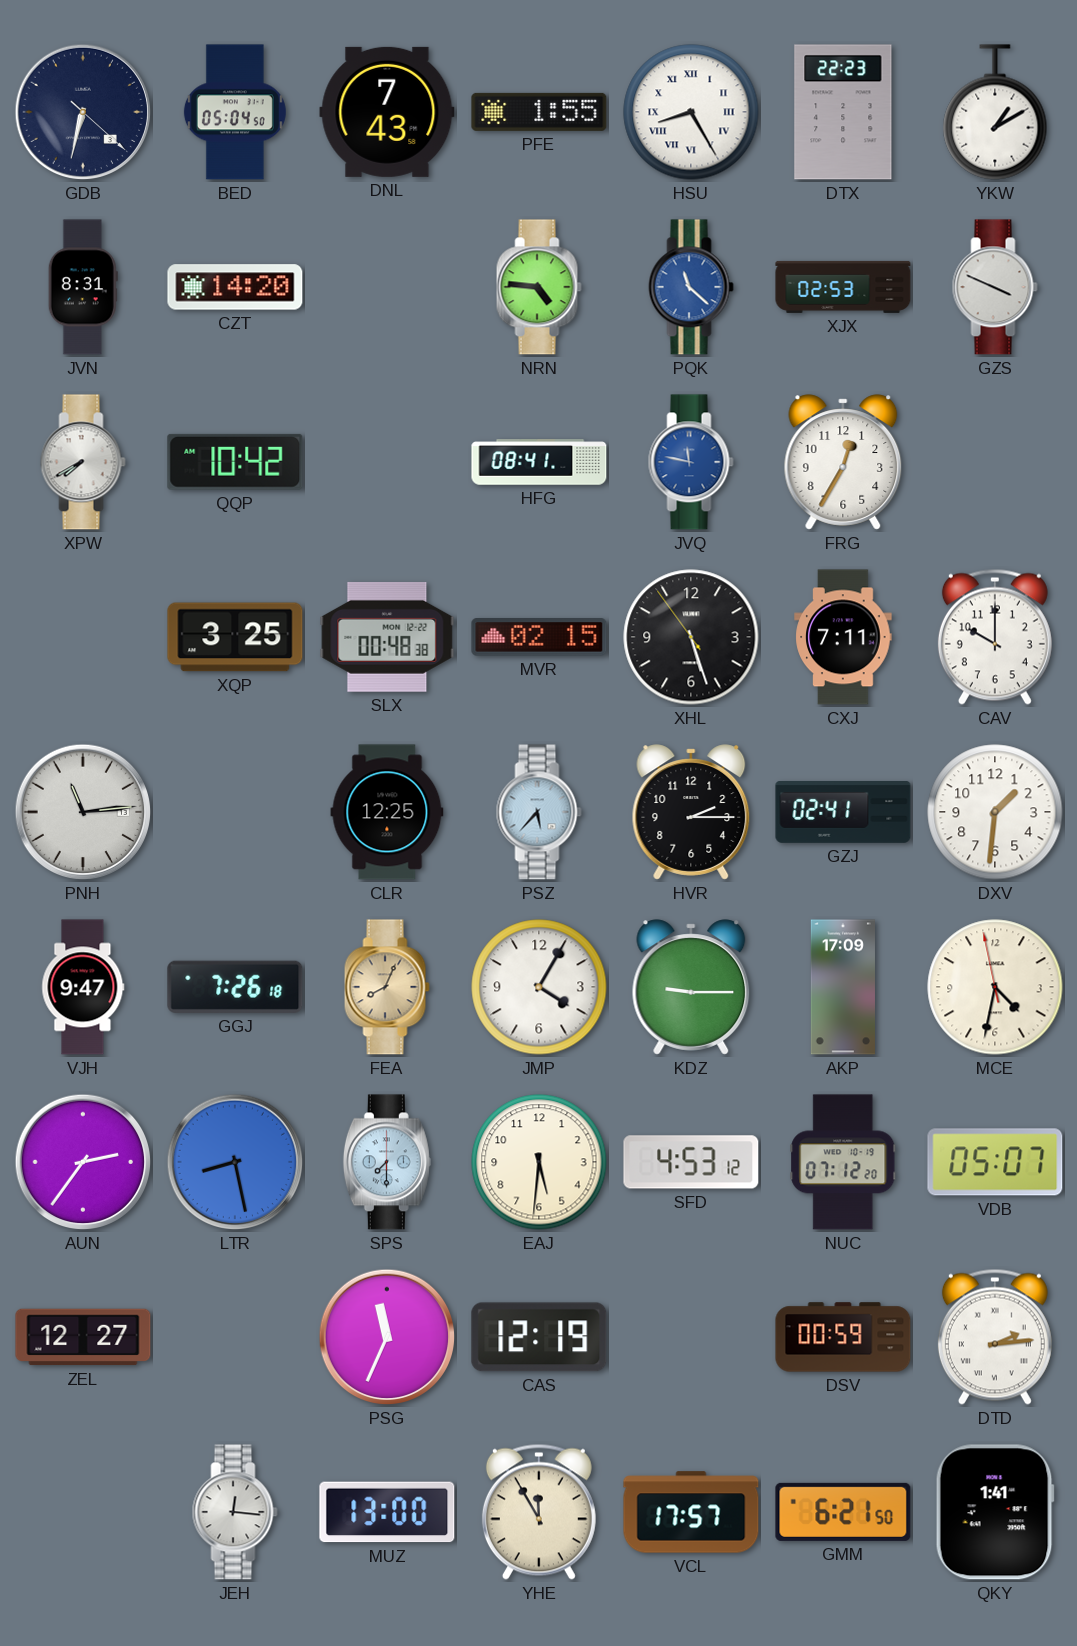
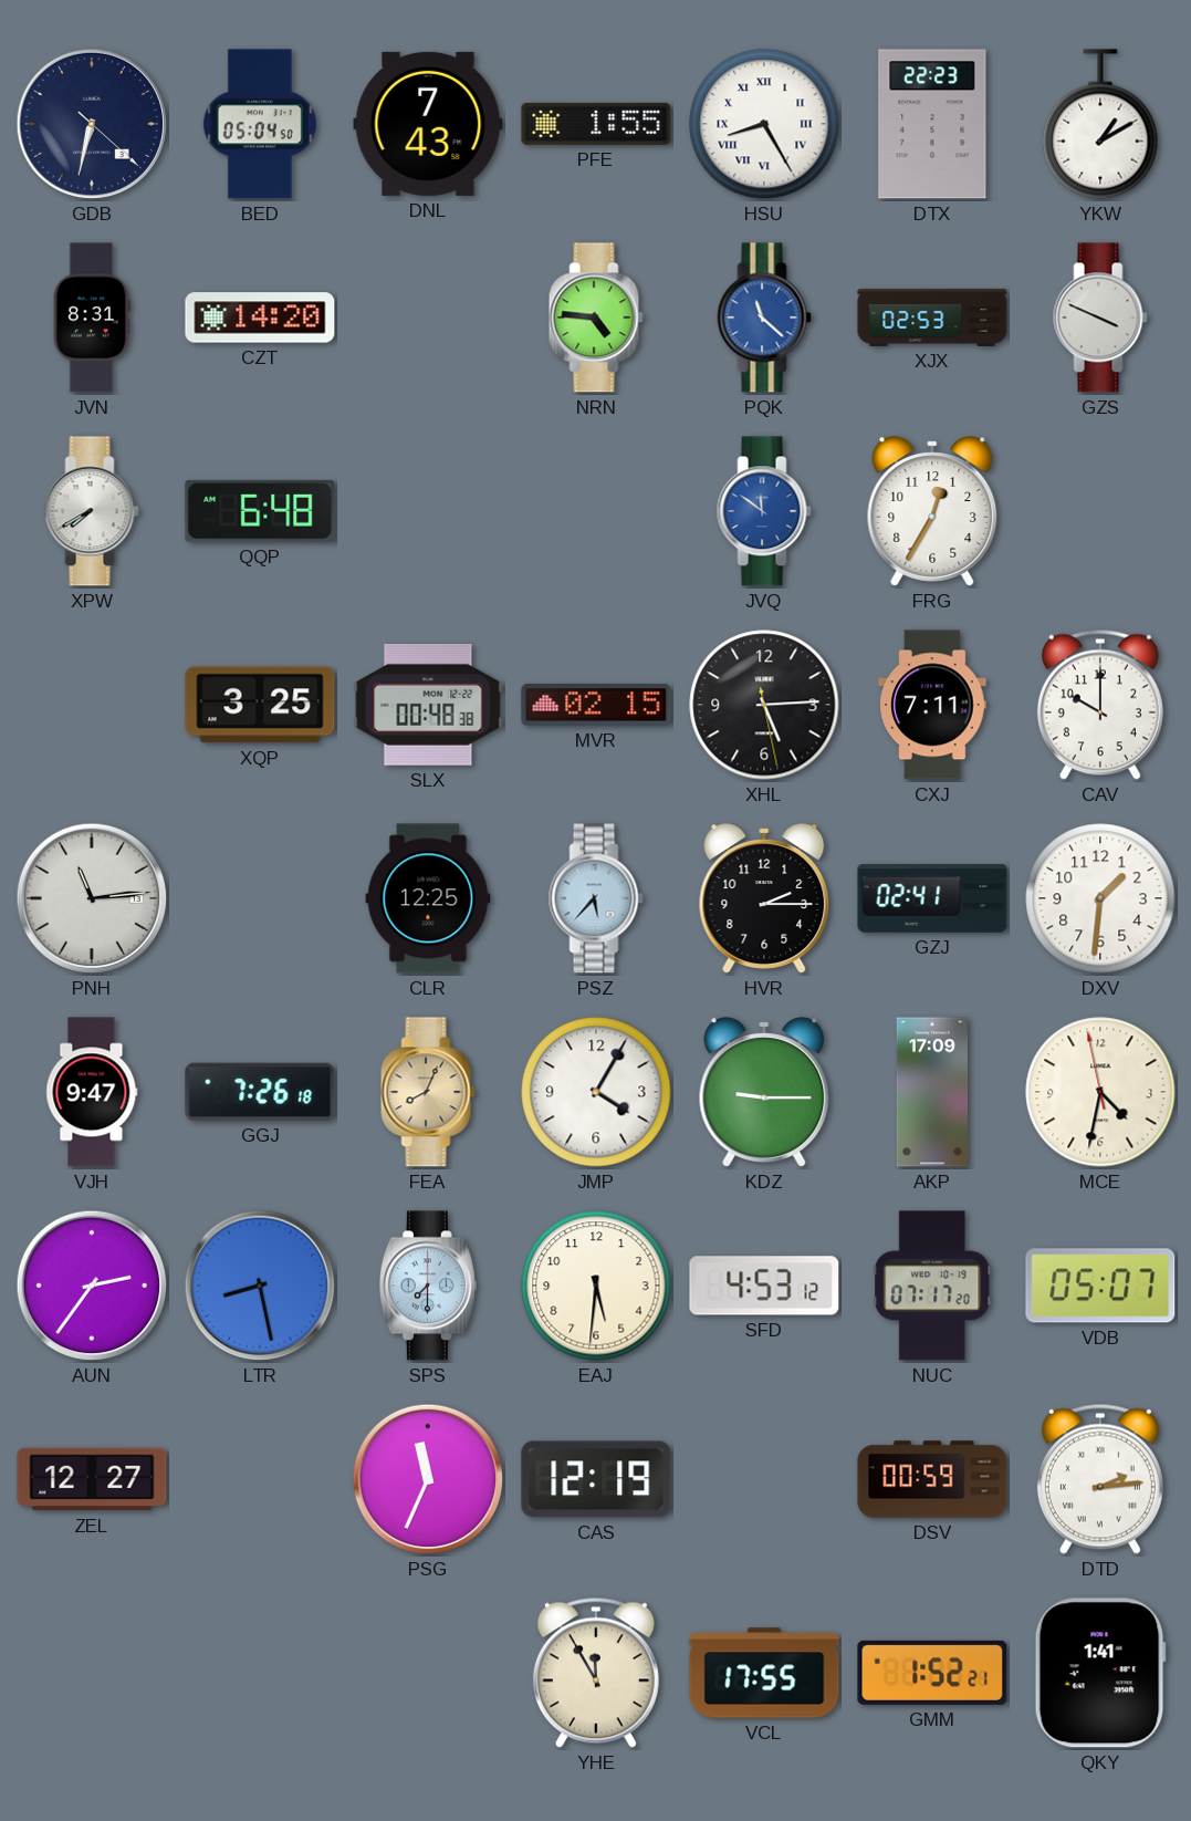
QQP: 10:42 -> 6:48
HFG: 08:41 -> none
JVQ: 11:47 -> 11:51
XHL: 5:26 -> 5:14
NUC: 07:12 -> 07:17
JEH: 12:16 -> none
MUZ: 13:00 -> none
VCL: 17:57 -> 17:55
GMM: 6:21 -> 1:52
